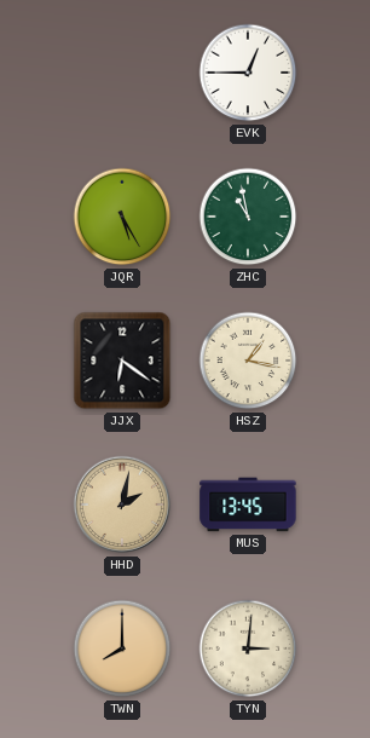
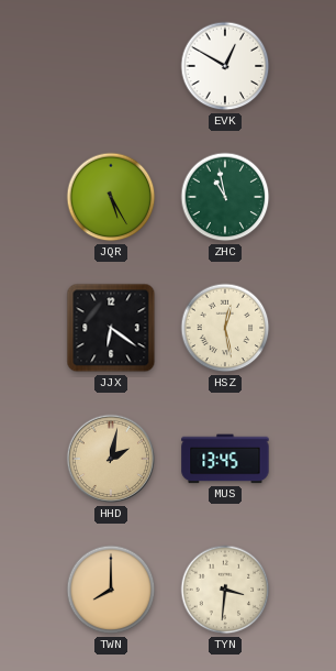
EVK: 12:45 -> 12:50
HSZ: 1:17 -> 12:28
TYN: 3:01 -> 3:31
